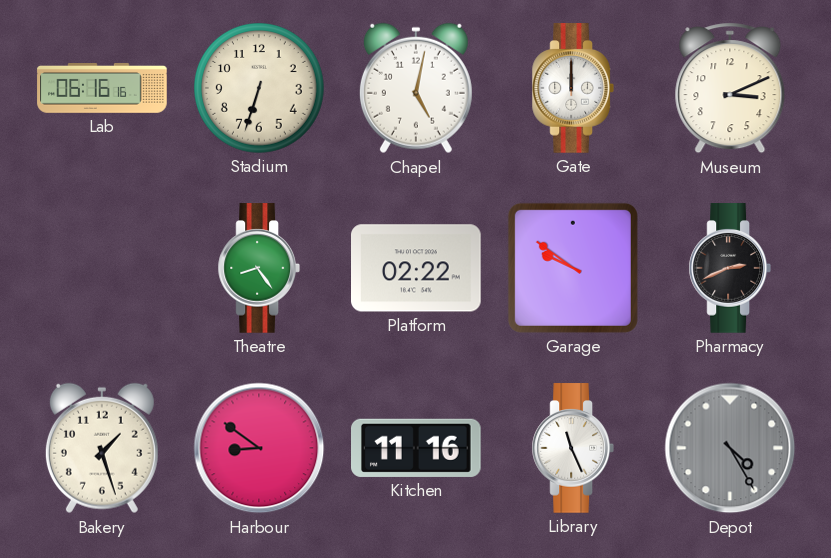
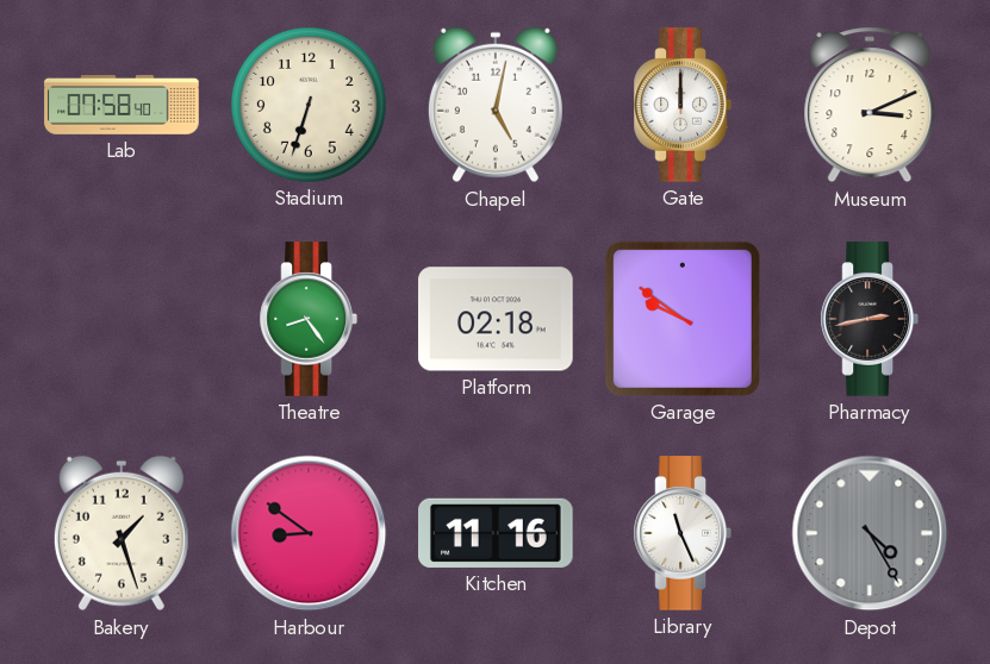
Lab: 06:16 -> 07:58
Platform: 02:22 -> 02:18
Pharmacy: 2:41 -> 2:43
